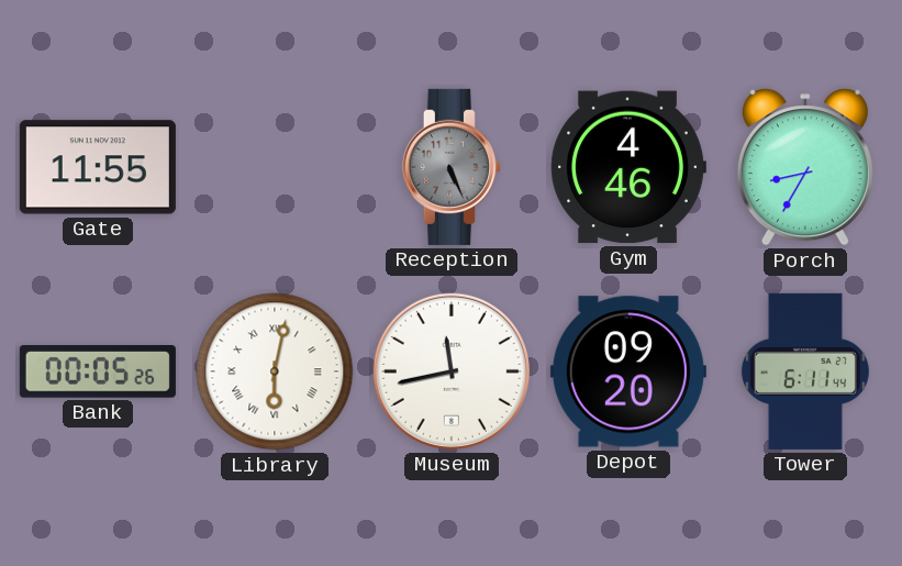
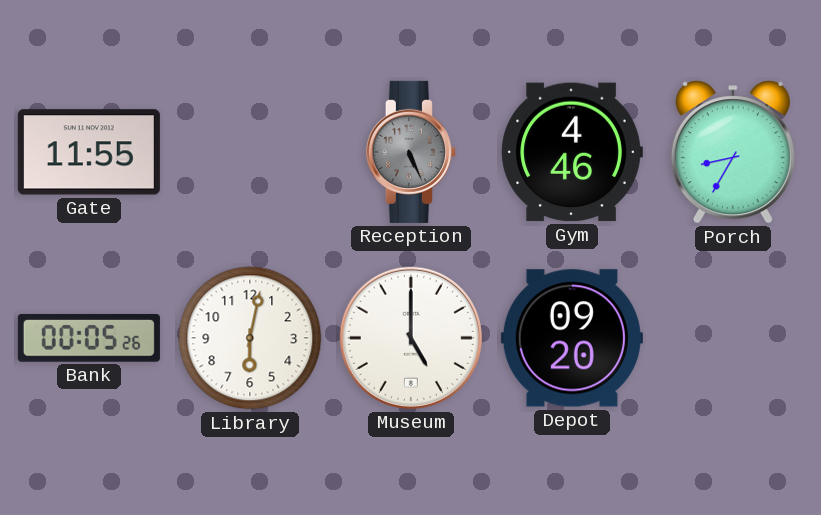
Library numerals: Roman -> Arabic
Museum: 11:43 -> 5:00
Tower: 6:11 -> none
